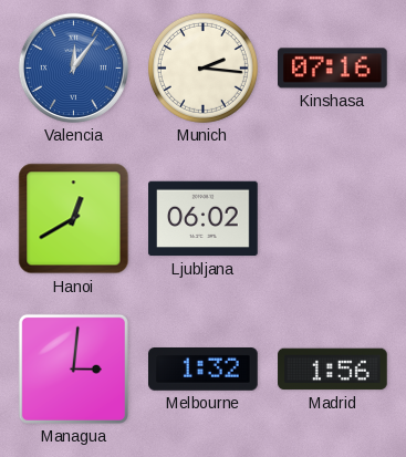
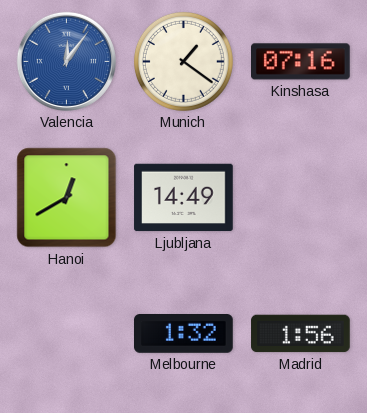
Munich: 2:16 -> 1:21
Ljubljana: 06:02 -> 14:49
Managua: 3:01 -> none
